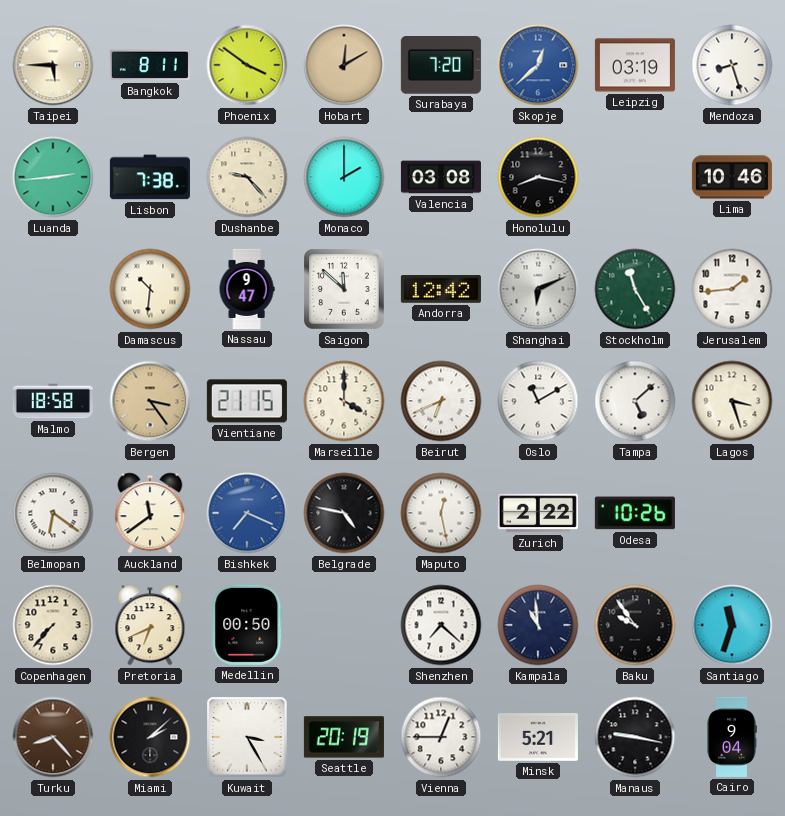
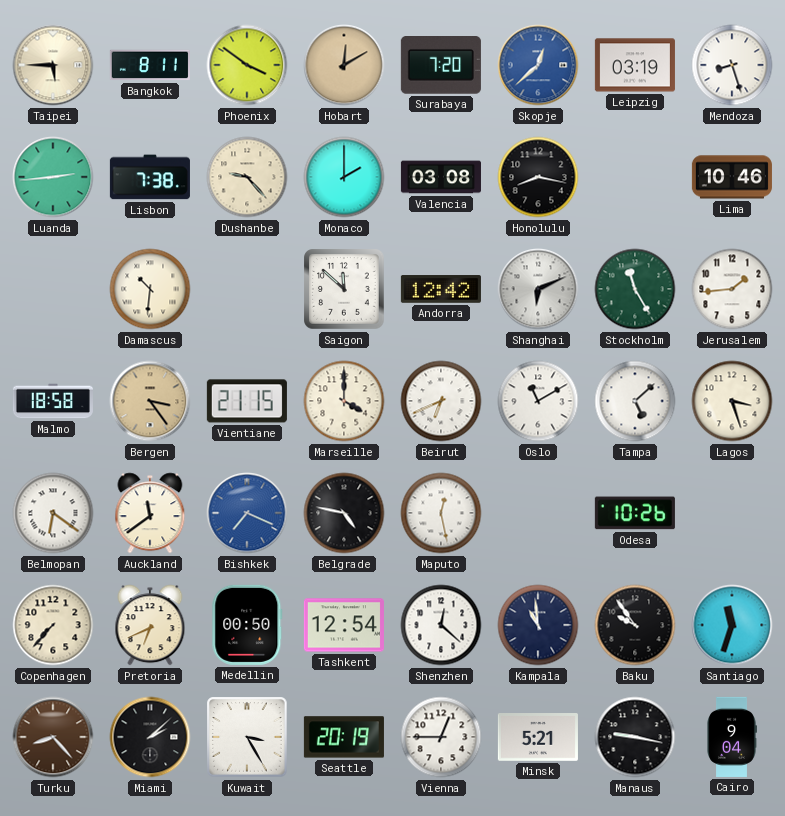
Nassau: 9:47 -> none
Zurich: 2:22 -> none
Tashkent: none -> 12:54
Shenzhen: 7:22 -> 12:22
